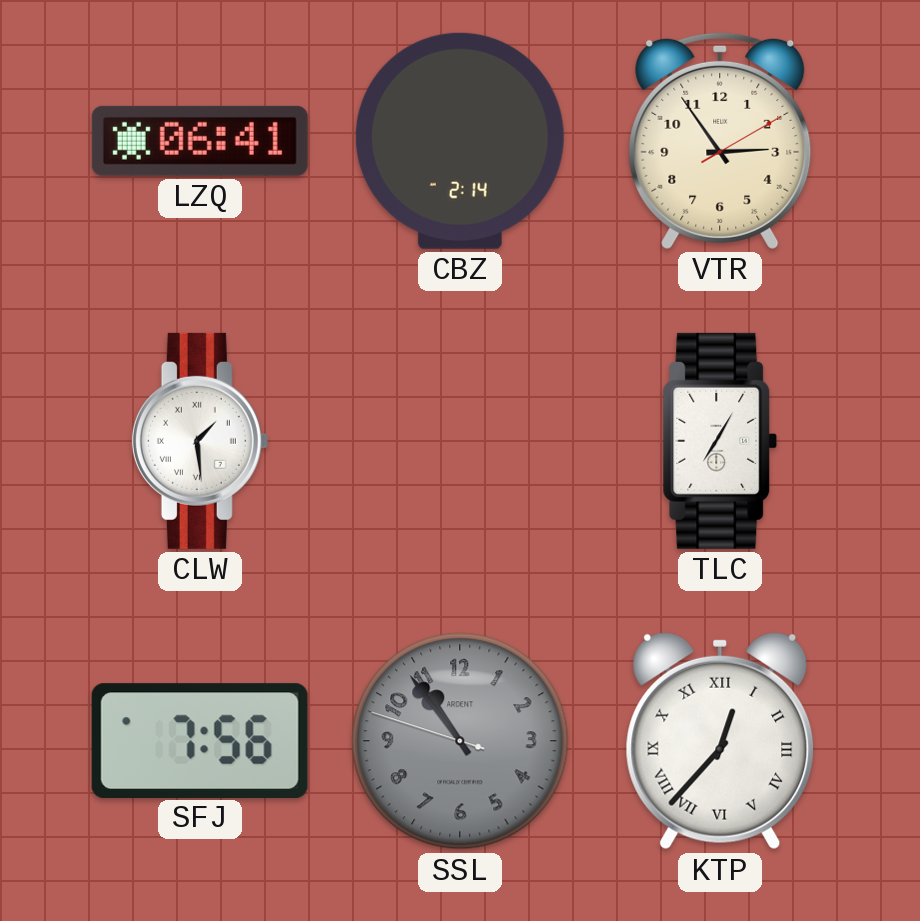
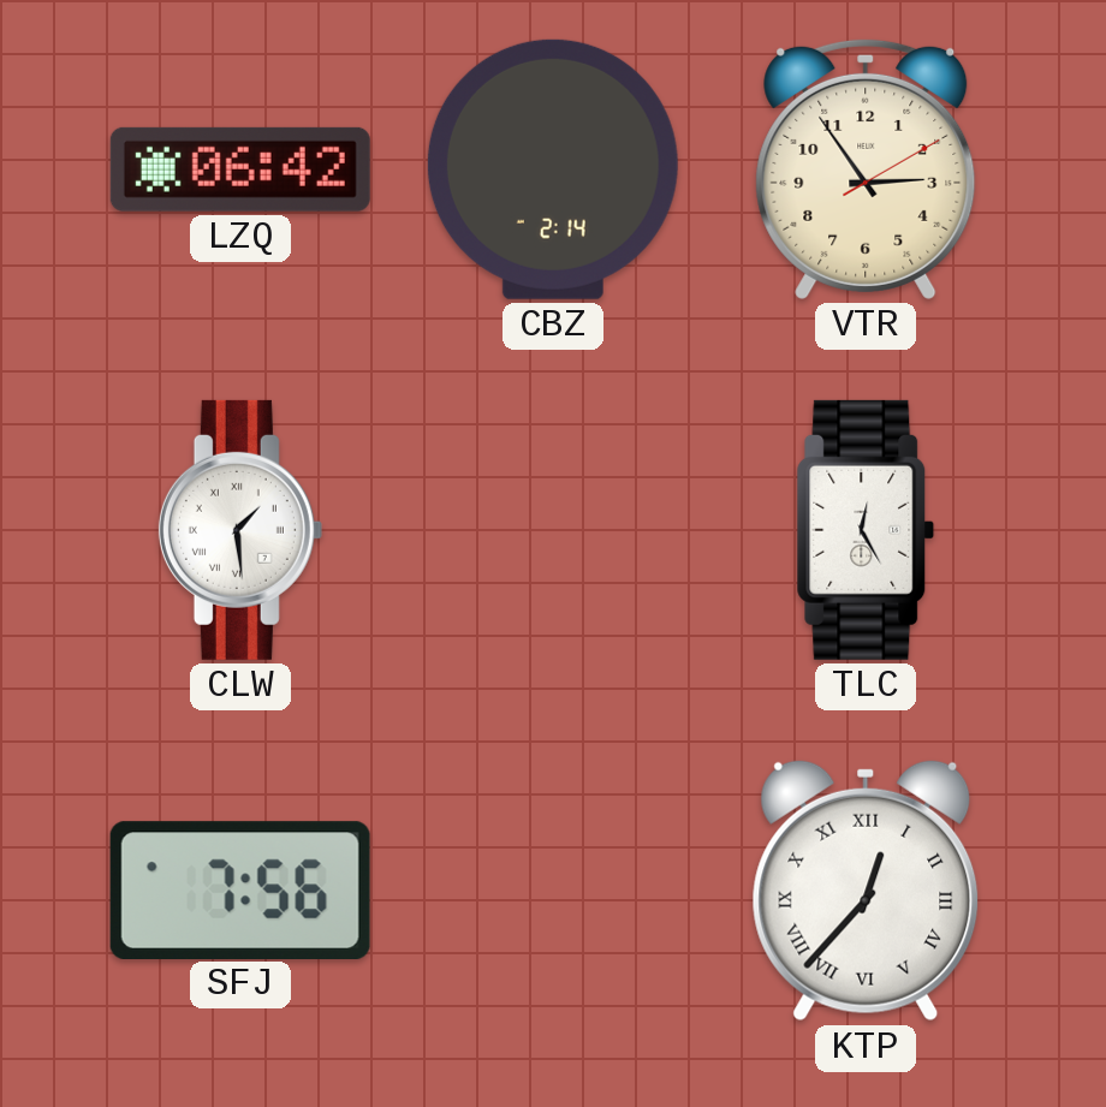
LZQ: 06:41 -> 06:42
TLC: 7:05 -> 12:25
SSL: 10:53 -> none
